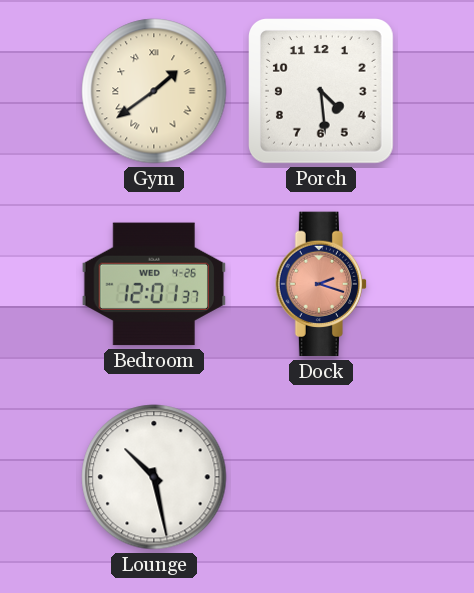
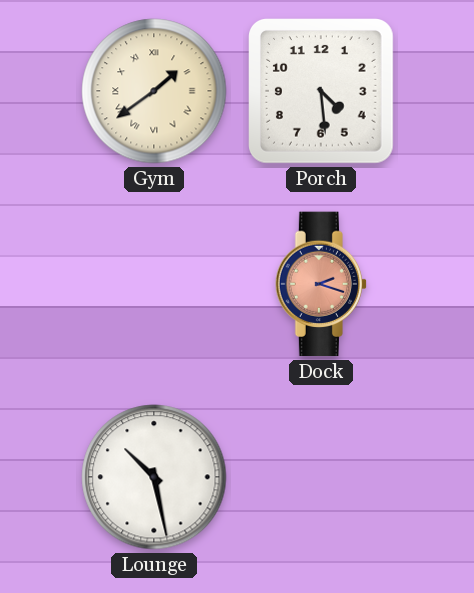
Bedroom: 12:01 -> none
